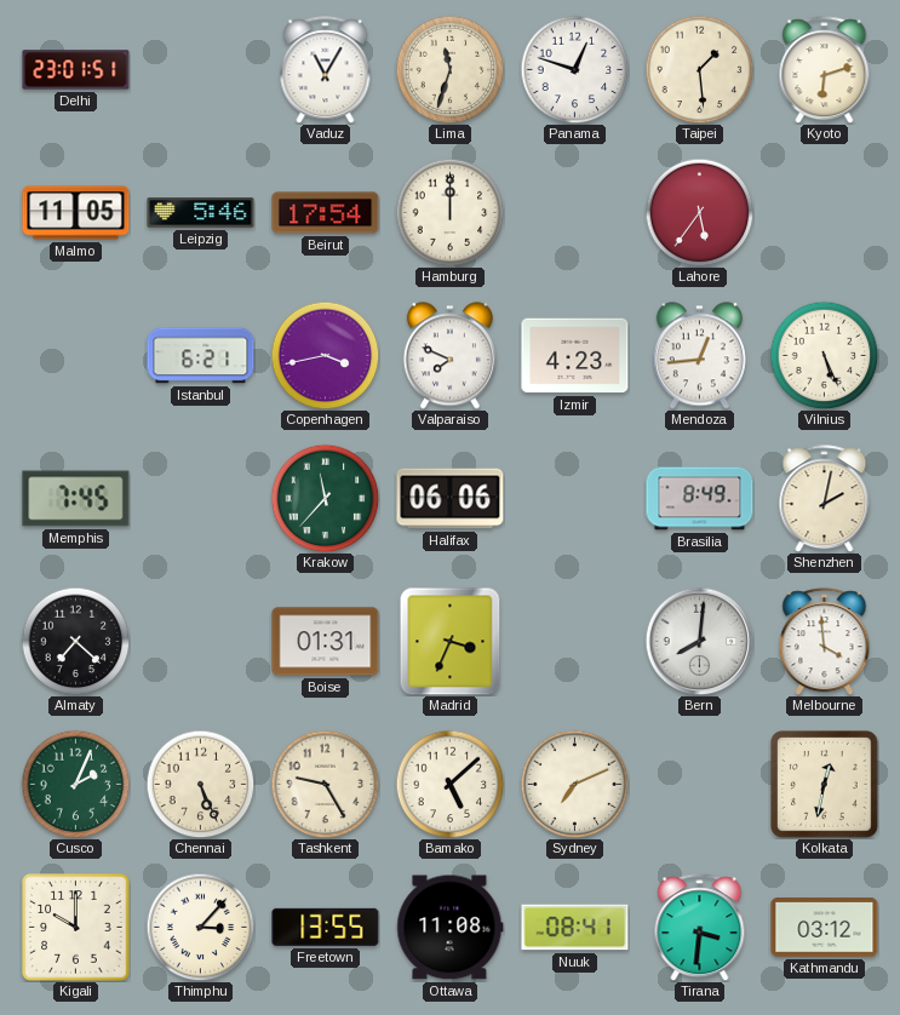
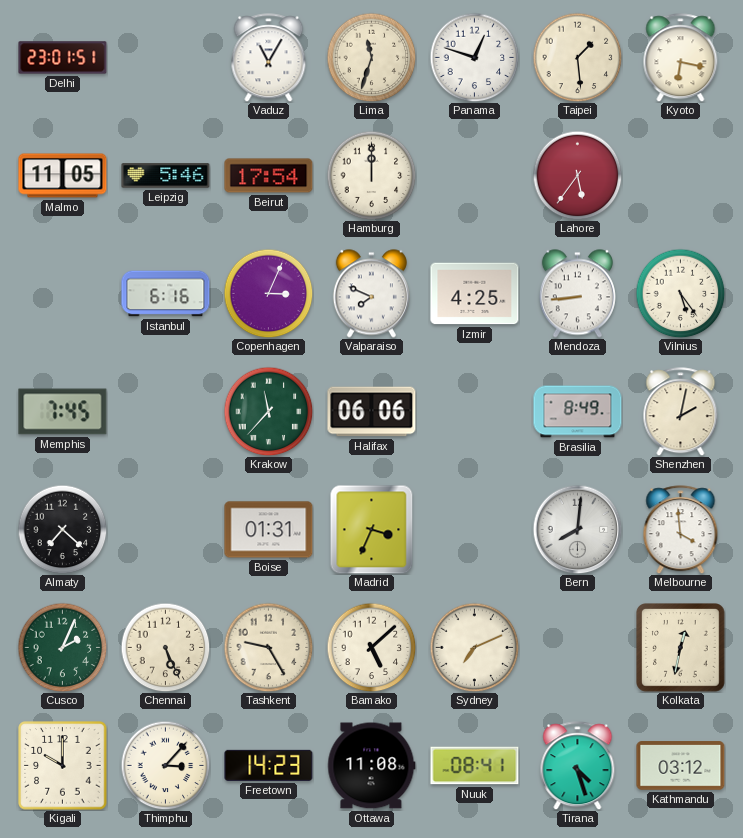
Kyoto: 6:12 -> 6:17
Istanbul: 6:21 -> 6:16
Copenhagen: 3:43 -> 3:04
Izmir: 4:23 -> 4:25
Mendoza: 12:44 -> 8:44
Vilnius: 5:26 -> 5:24
Freetown: 13:55 -> 14:23
Tirana: 3:31 -> 4:27
